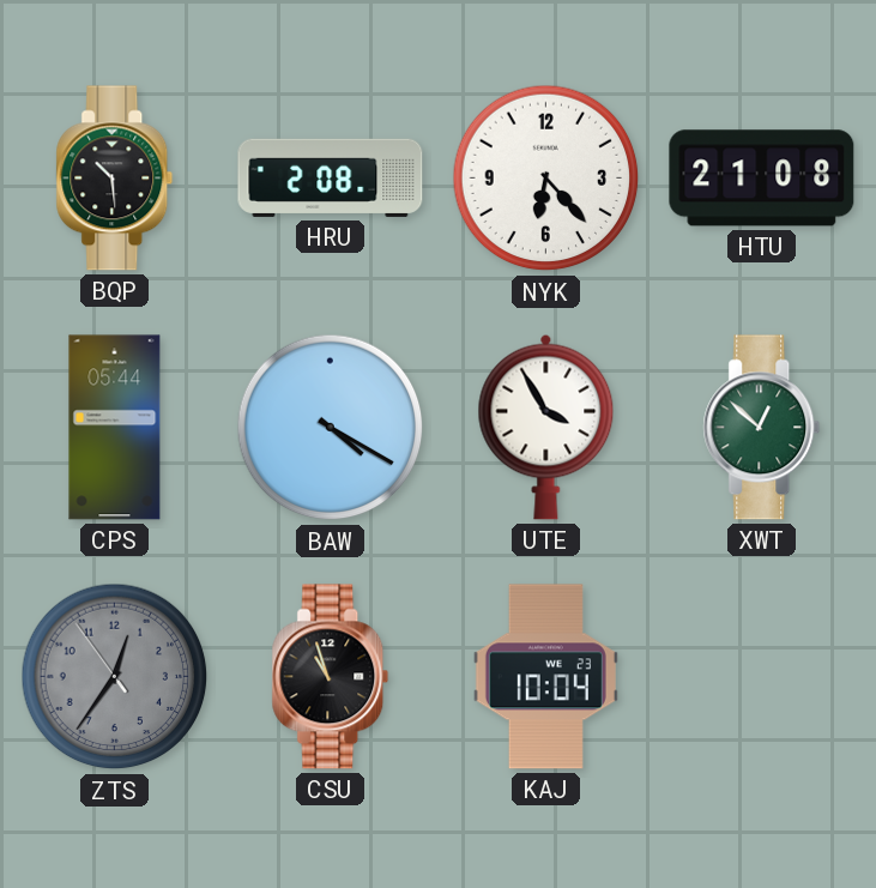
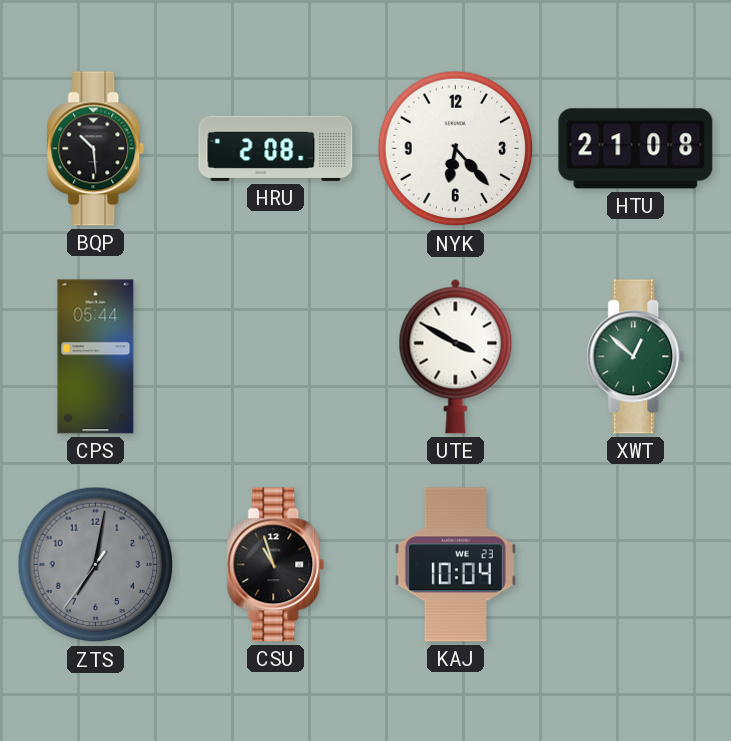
BAW: 4:20 -> none
UTE: 3:55 -> 3:50
ZTS: 12:35 -> 7:01
